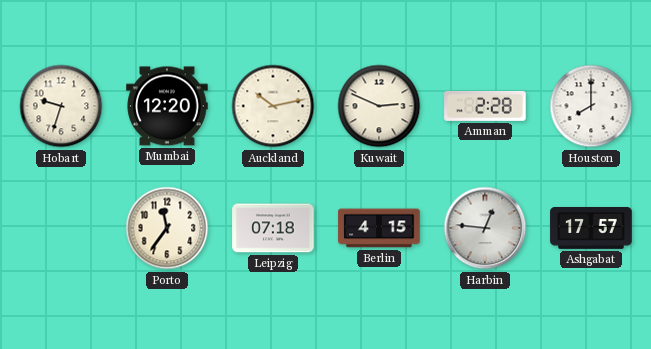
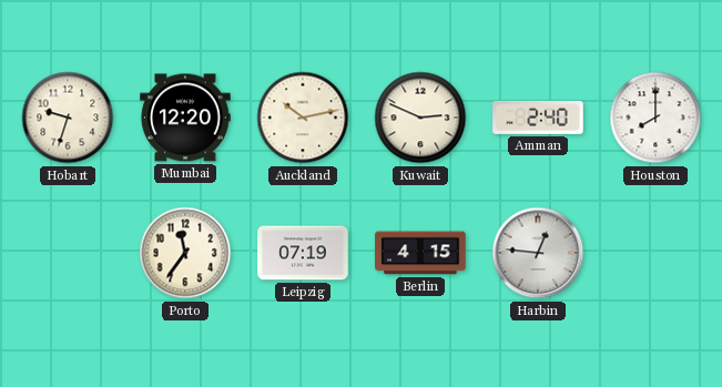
Amman: 2:28 -> 2:40
Leipzig: 07:18 -> 07:19
Ashgabat: 17:57 -> none
